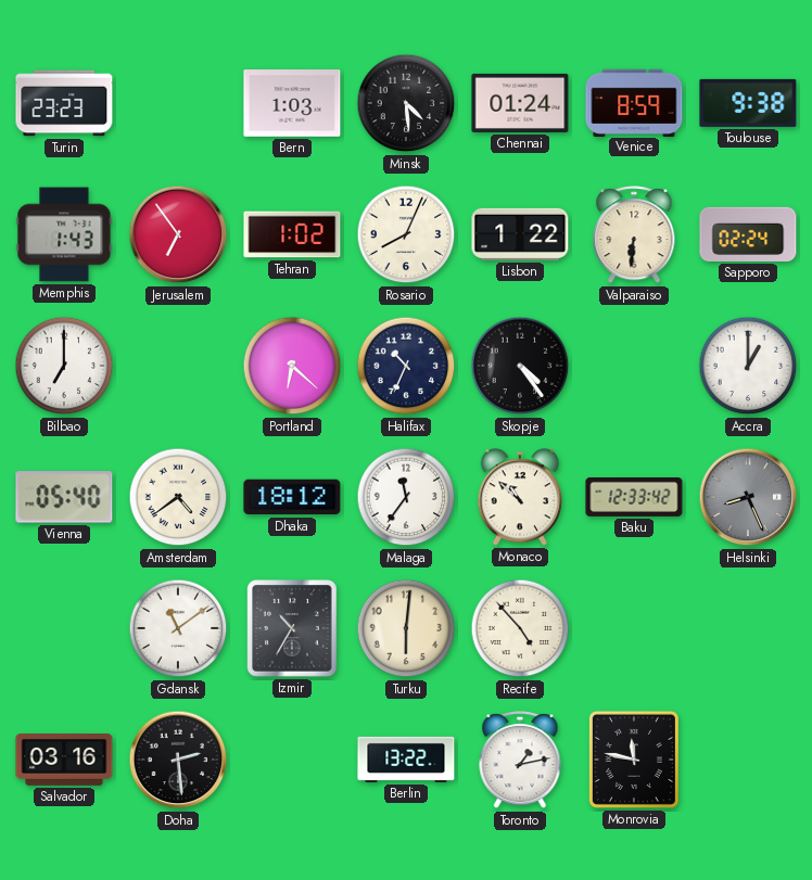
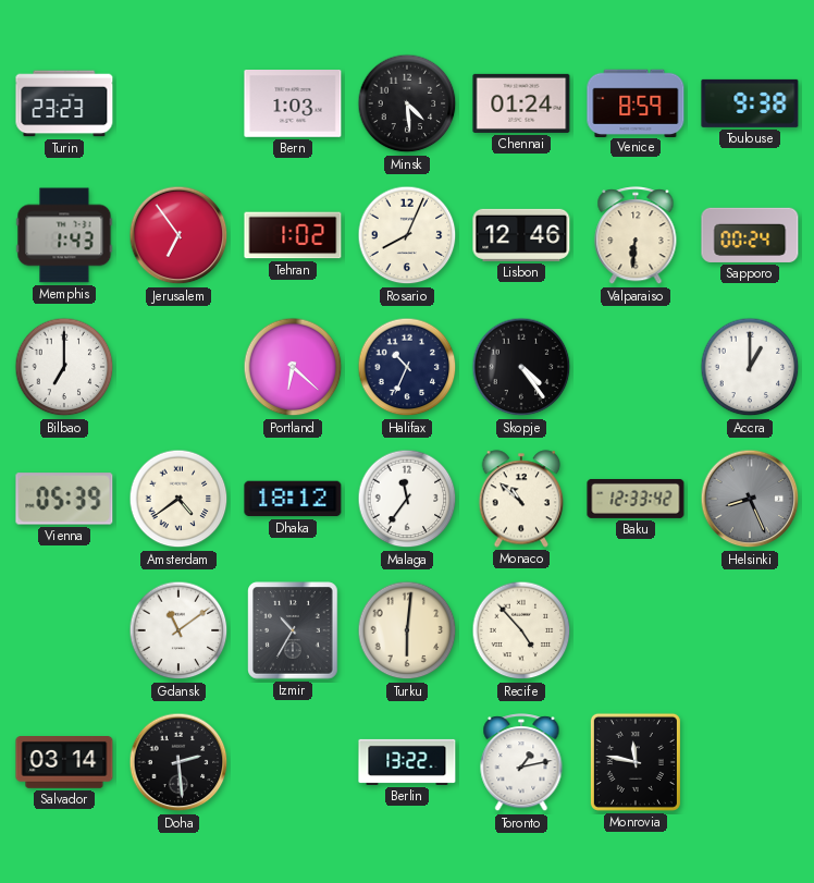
Lisbon: 1:22 -> 12:46
Sapporo: 02:24 -> 00:24
Vienna: 05:40 -> 05:39
Salvador: 03:16 -> 03:14
